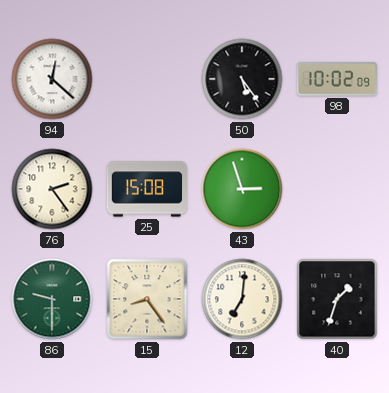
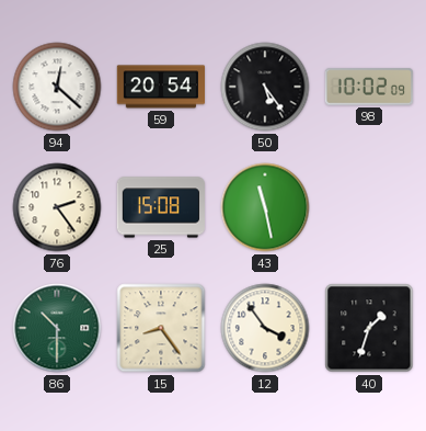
59: none -> 20:54
43: 2:57 -> 11:28
86: 9:30 -> 10:30
12: 7:01 -> 3:54
